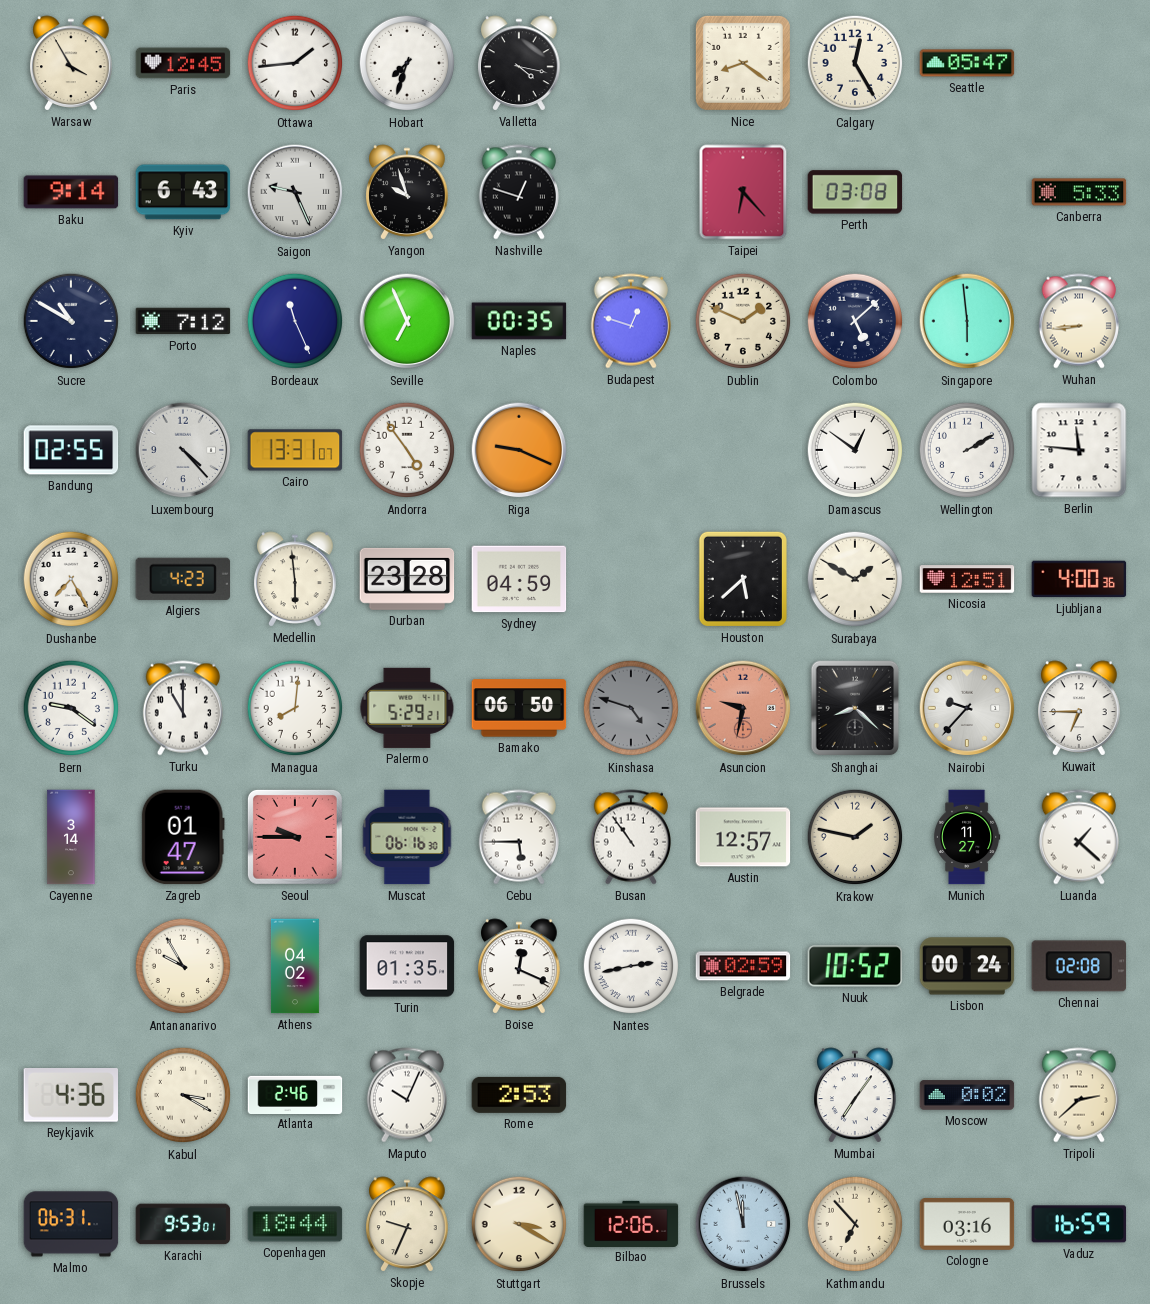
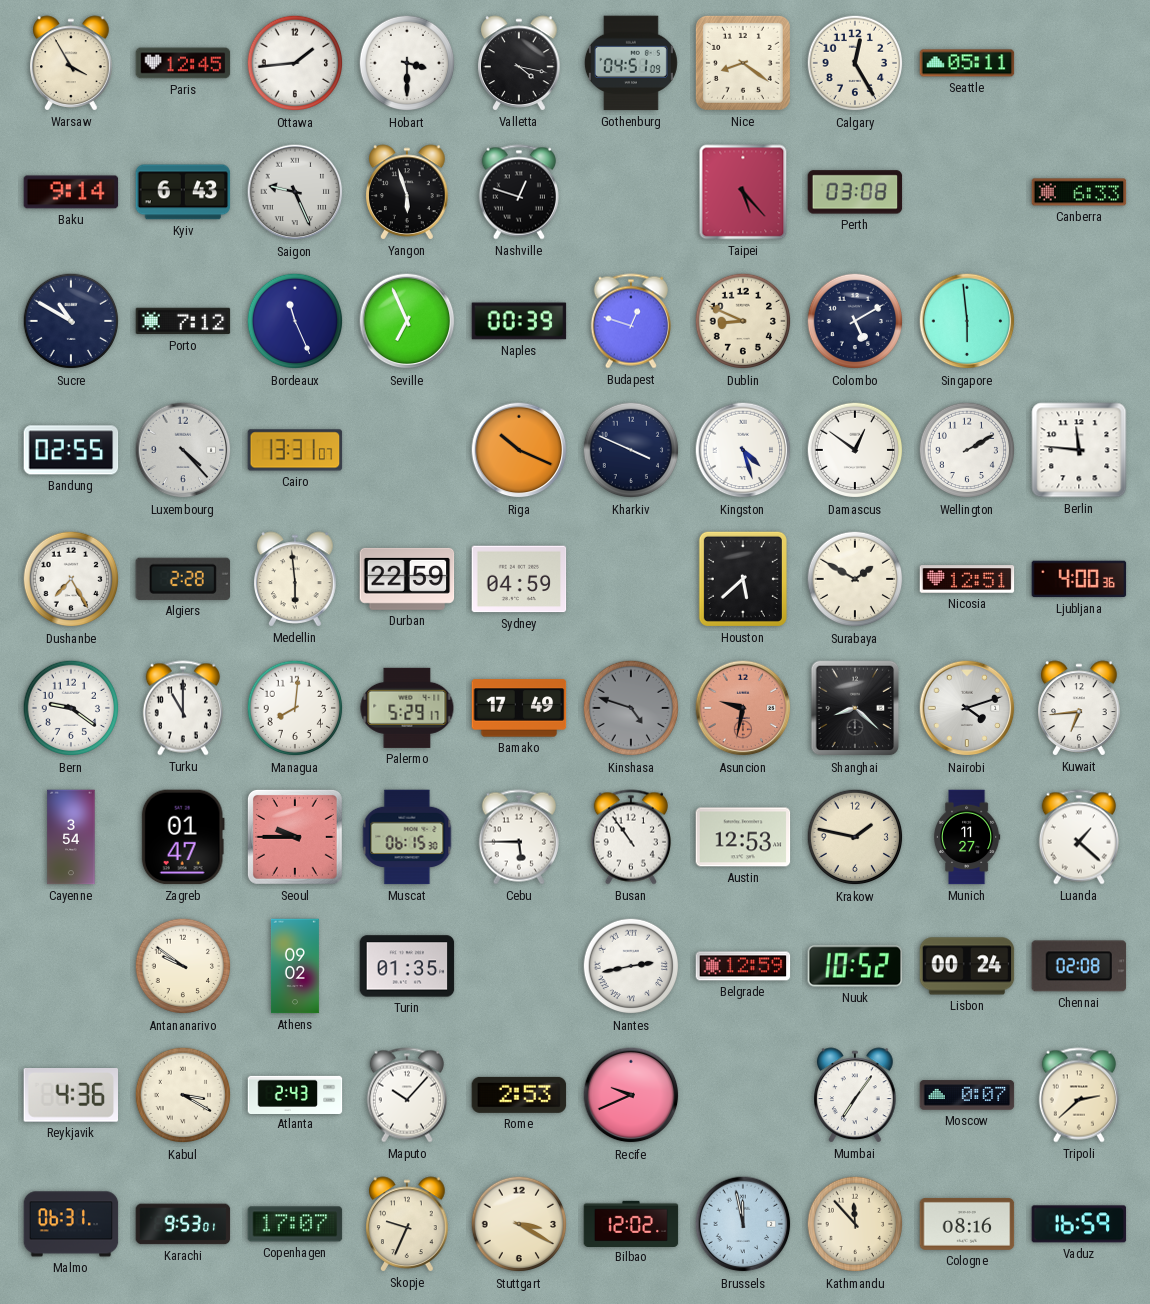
Hobart: 7:33 -> 3:30
Gothenburg: none -> 04:51
Seattle: 05:47 -> 05:11
Yangon: 9:57 -> 5:57
Taipei: 6:23 -> 5:23
Canberra: 5:33 -> 6:33
Naples: 00:35 -> 00:39
Dublin: 1:49 -> 8:49
Colombo: 5:08 -> 5:10
Wuhan: 8:44 -> none
Andorra: 4:54 -> none
Riga: 9:19 -> 10:19
Kharkiv: none -> 3:49
Kingston: none -> 4:27
Algiers: 4:23 -> 2:28
Durban: 23:28 -> 22:59
Palermo: 5:29:21 -> 5:29:17
Bamako: 06:50 -> 17:49
Nairobi: 9:37 -> 4:12
Kuwait: 6:45 -> 6:44
Cayenne: 3:14 -> 3:54
Muscat: 06:16 -> 06:15
Austin: 12:57 -> 12:53
Antananarivo: 9:55 -> 9:51
Athens: 04:02 -> 09:02
Boise: 12:19 -> none
Belgrade: 02:59 -> 12:59
Atlanta: 2:46 -> 2:43
Maputo: 10:04 -> 10:07
Recife: none -> 9:41
Moscow: 0:02 -> 0:07
Copenhagen: 18:44 -> 17:07
Bilbao: 12:06 -> 12:02
Kathmandu: 6:53 -> 11:53
Cologne: 03:16 -> 08:16
